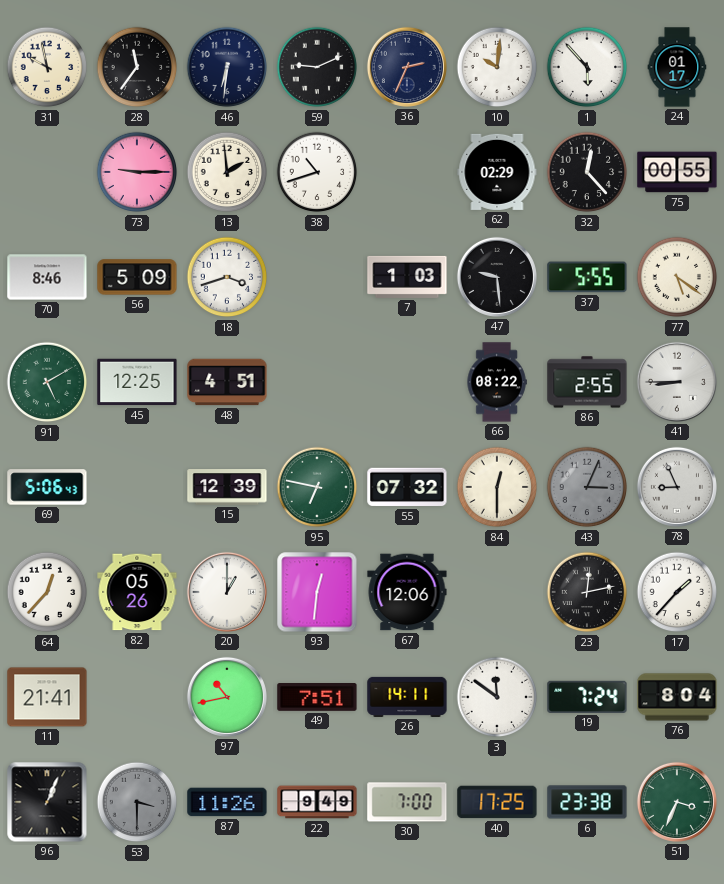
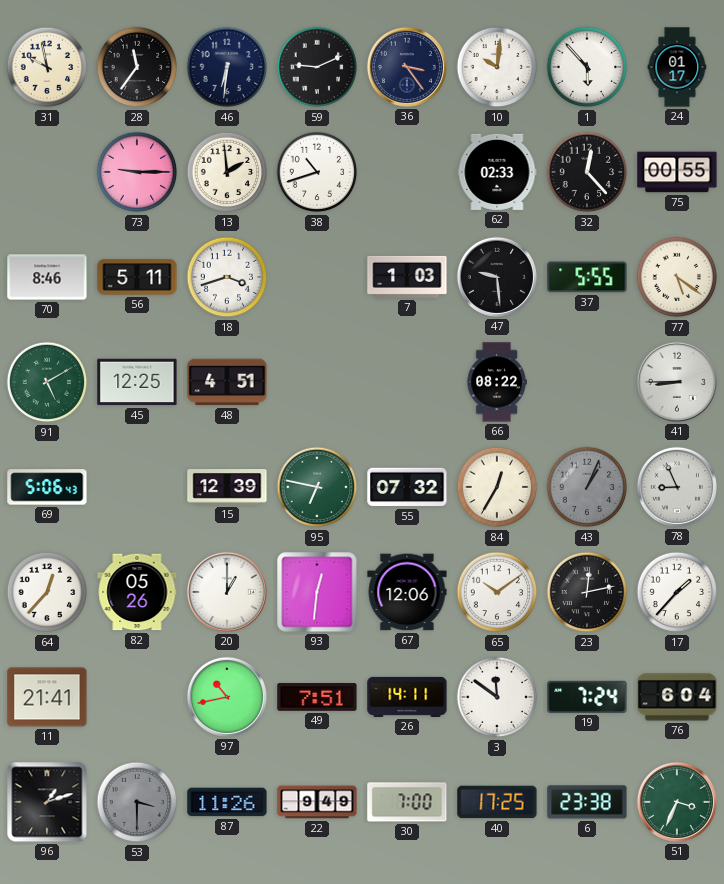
36: 2:34 -> 3:24
62: 02:29 -> 02:33
56: 5:09 -> 5:11
86: 2:55 -> none
84: 12:30 -> 12:35
43: 3:04 -> 1:04
65: none -> 10:09
76: 8:04 -> 6:04
96: 1:04 -> 1:12
